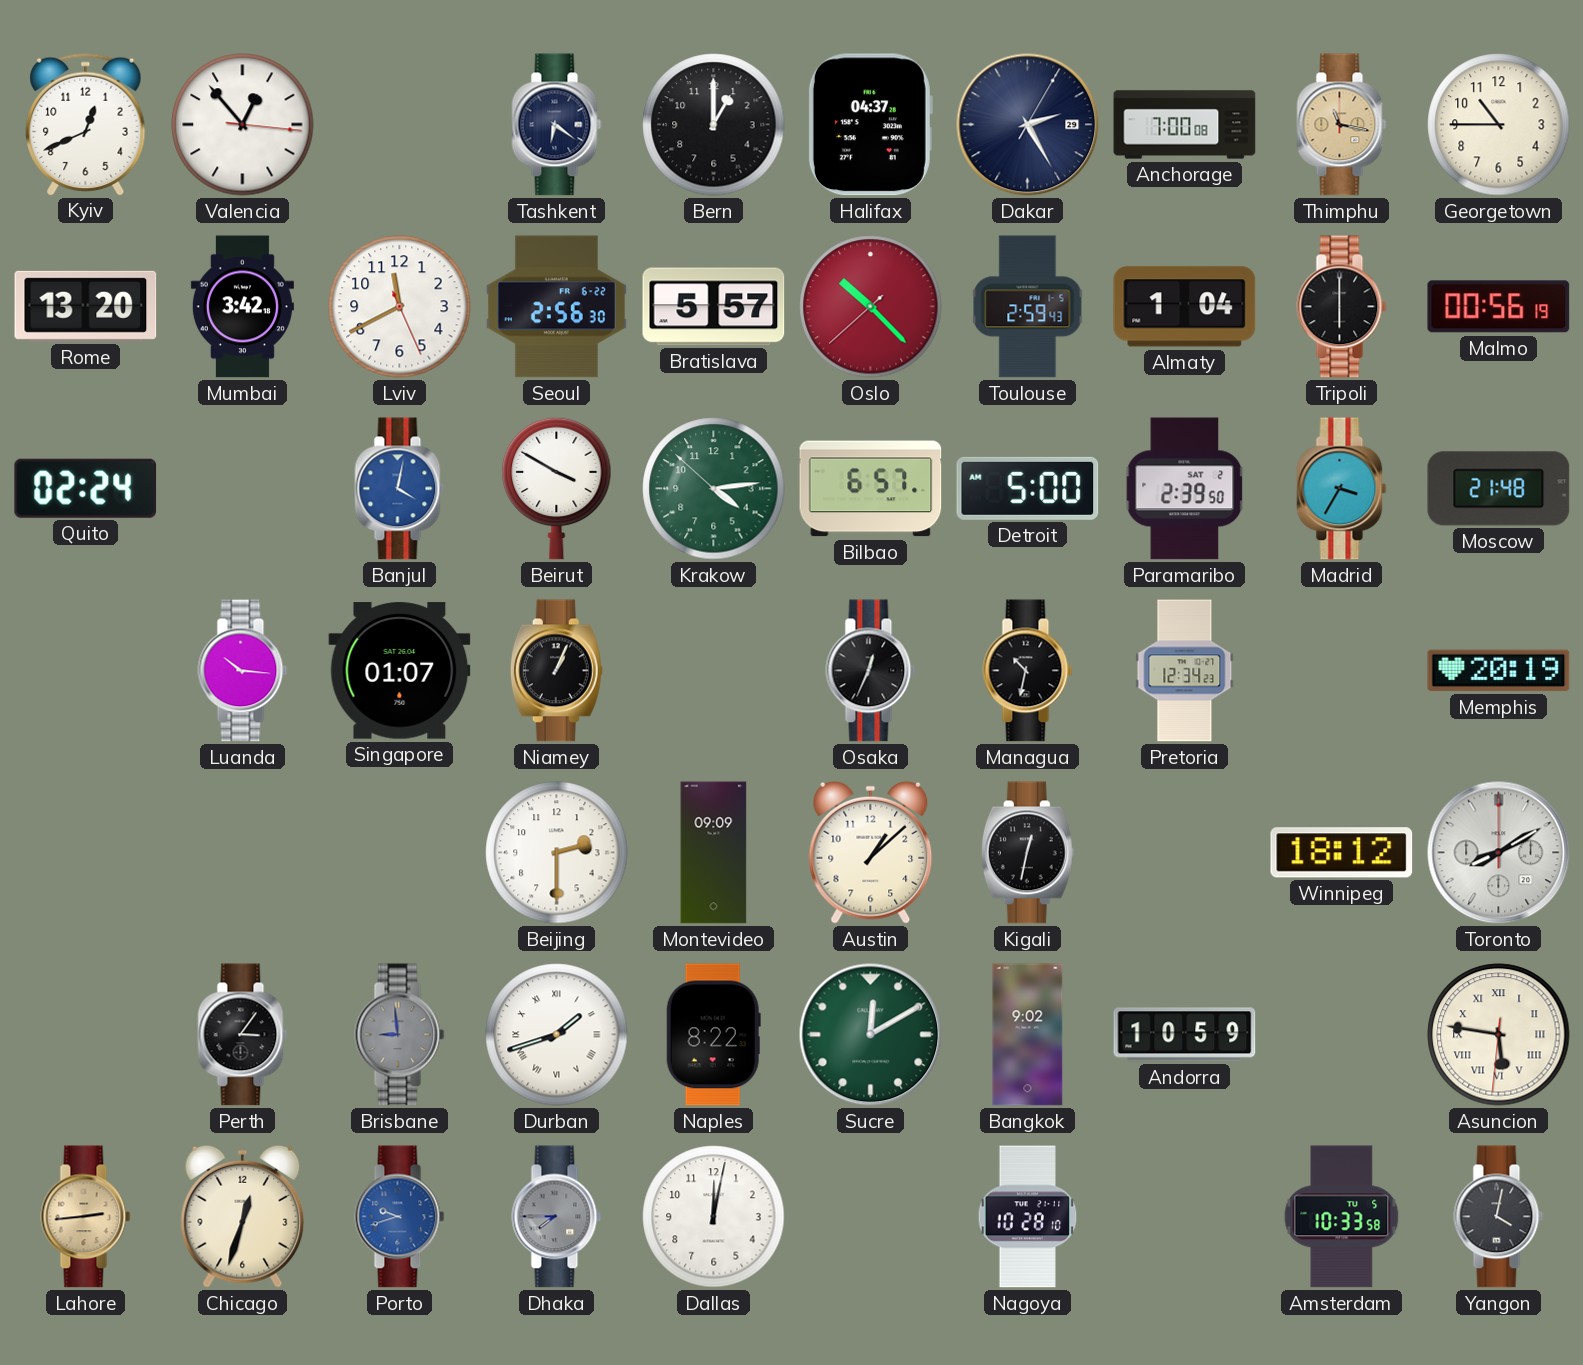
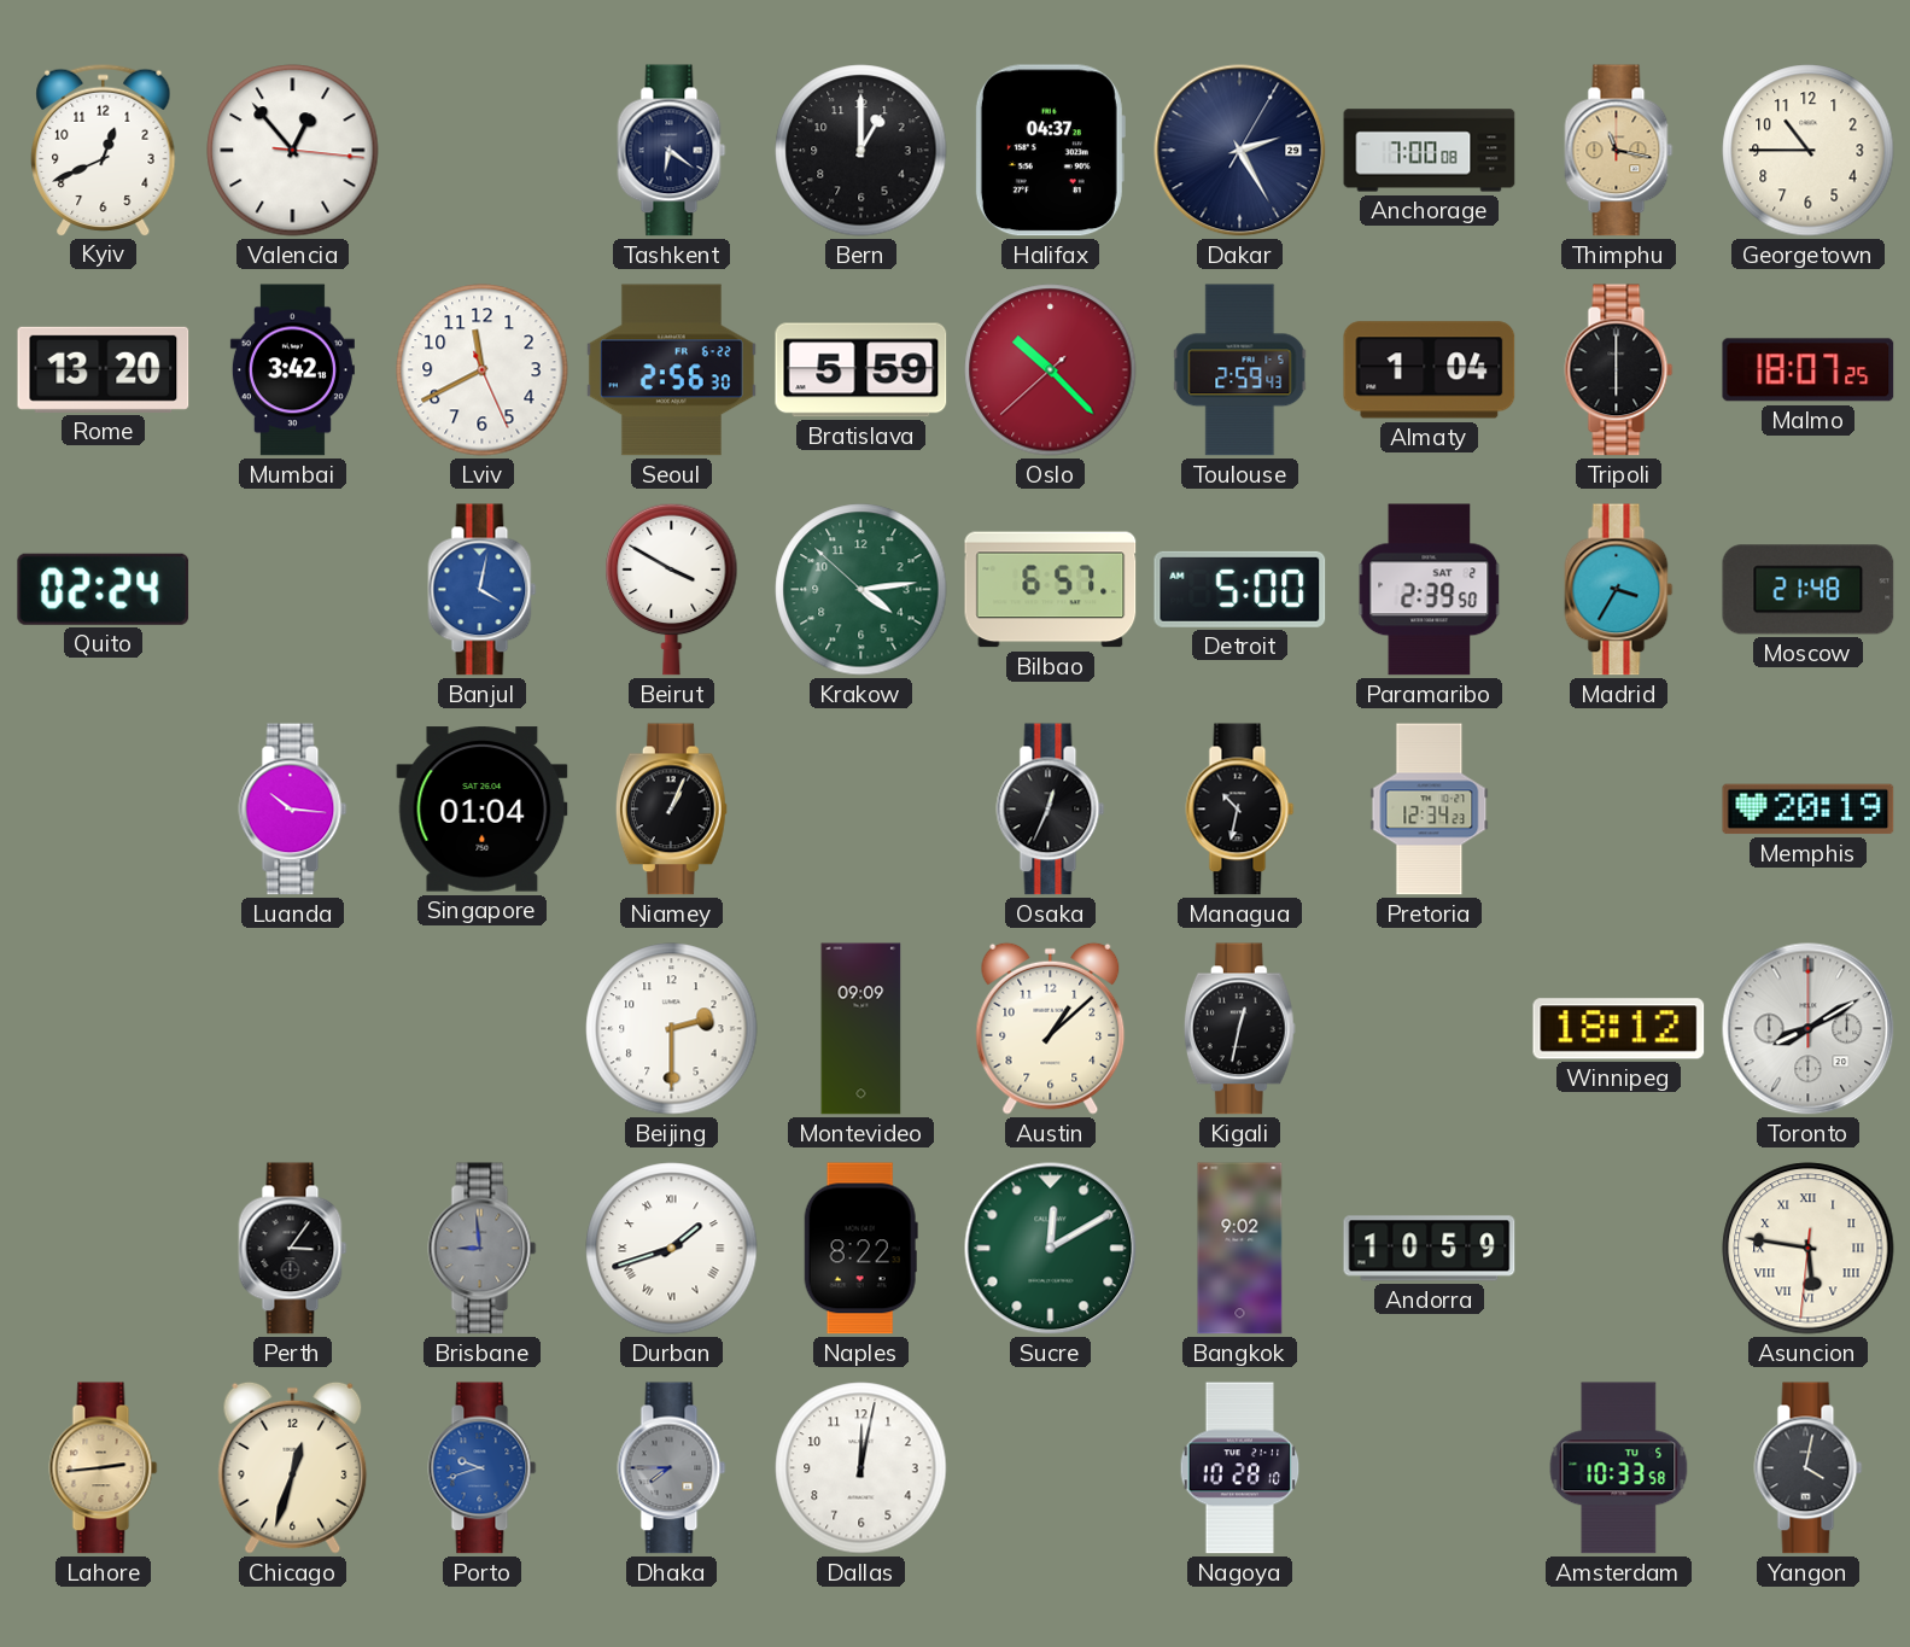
Bratislava: 5:57 -> 5:59
Malmo: 00:56 -> 18:07
Singapore: 01:07 -> 01:04
